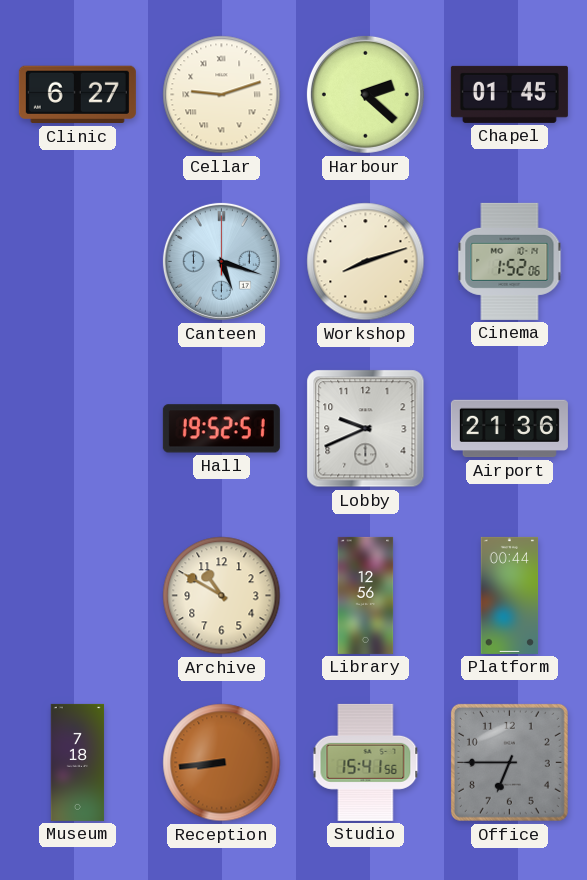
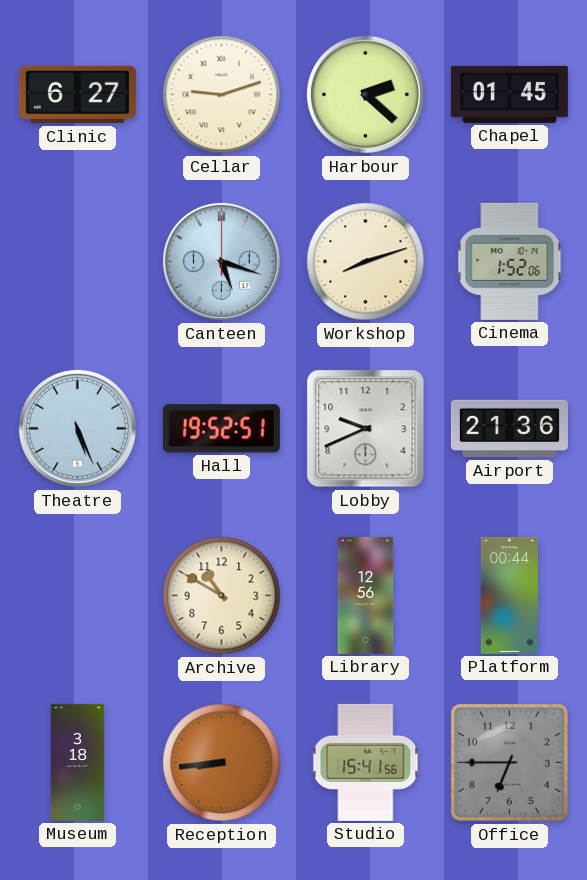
Theatre: none -> 5:26
Museum: 7:18 -> 3:18
